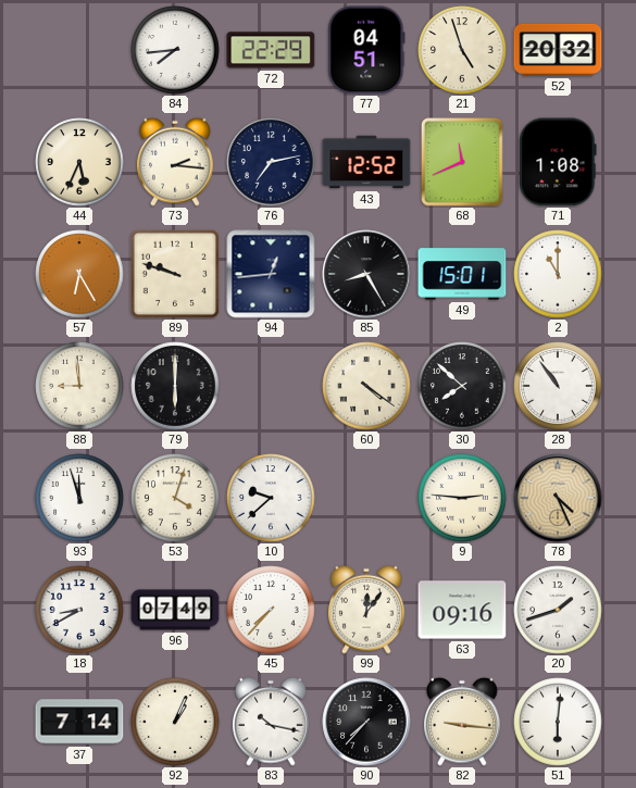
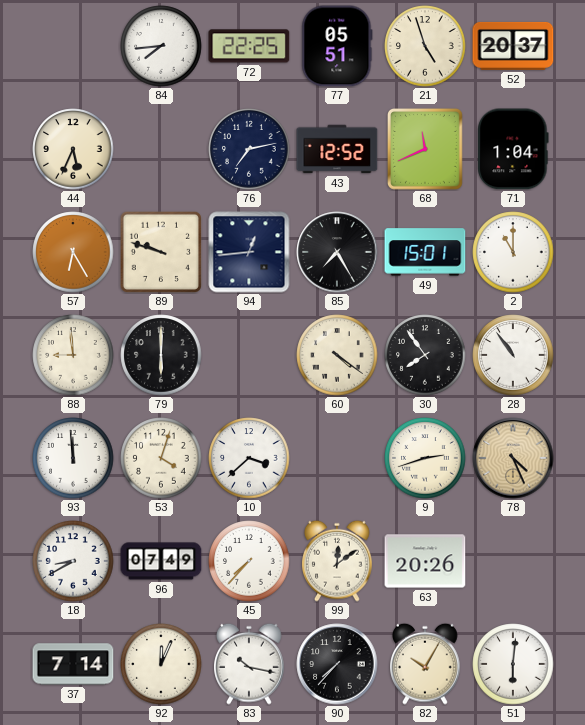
72: 22:29 -> 22:25
77: 04:51 -> 05:51
52: 20:32 -> 20:37
73: 2:16 -> none
71: 1:08 -> 1:04
85: 8:25 -> 7:25
30: 7:52 -> 7:54
93: 11:57 -> 11:59
10: 9:38 -> 3:38
9: 2:46 -> 2:42
99: 12:06 -> 12:09
63: 09:16 -> 20:26
20: 1:42 -> none
92: 1:04 -> 12:04
82: 9:16 -> 10:05
